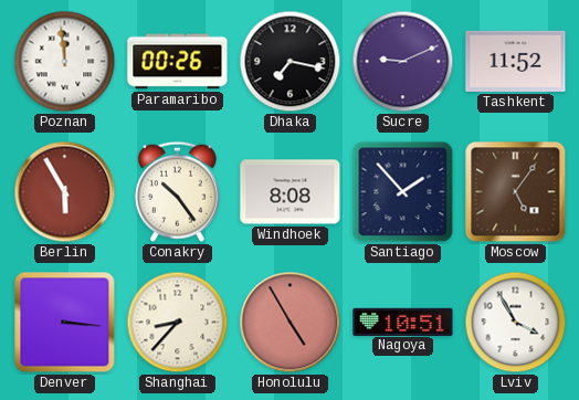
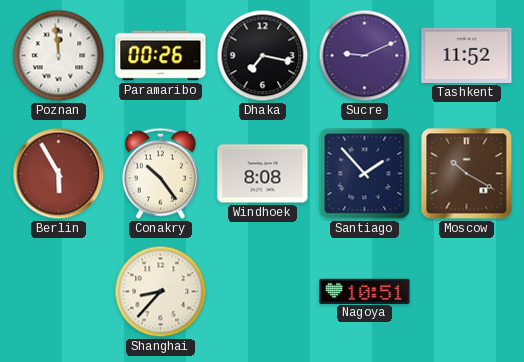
Moscow: 5:06 -> 10:20
Denver: 3:16 -> none
Honolulu: 4:55 -> none
Lviv: 3:55 -> none
